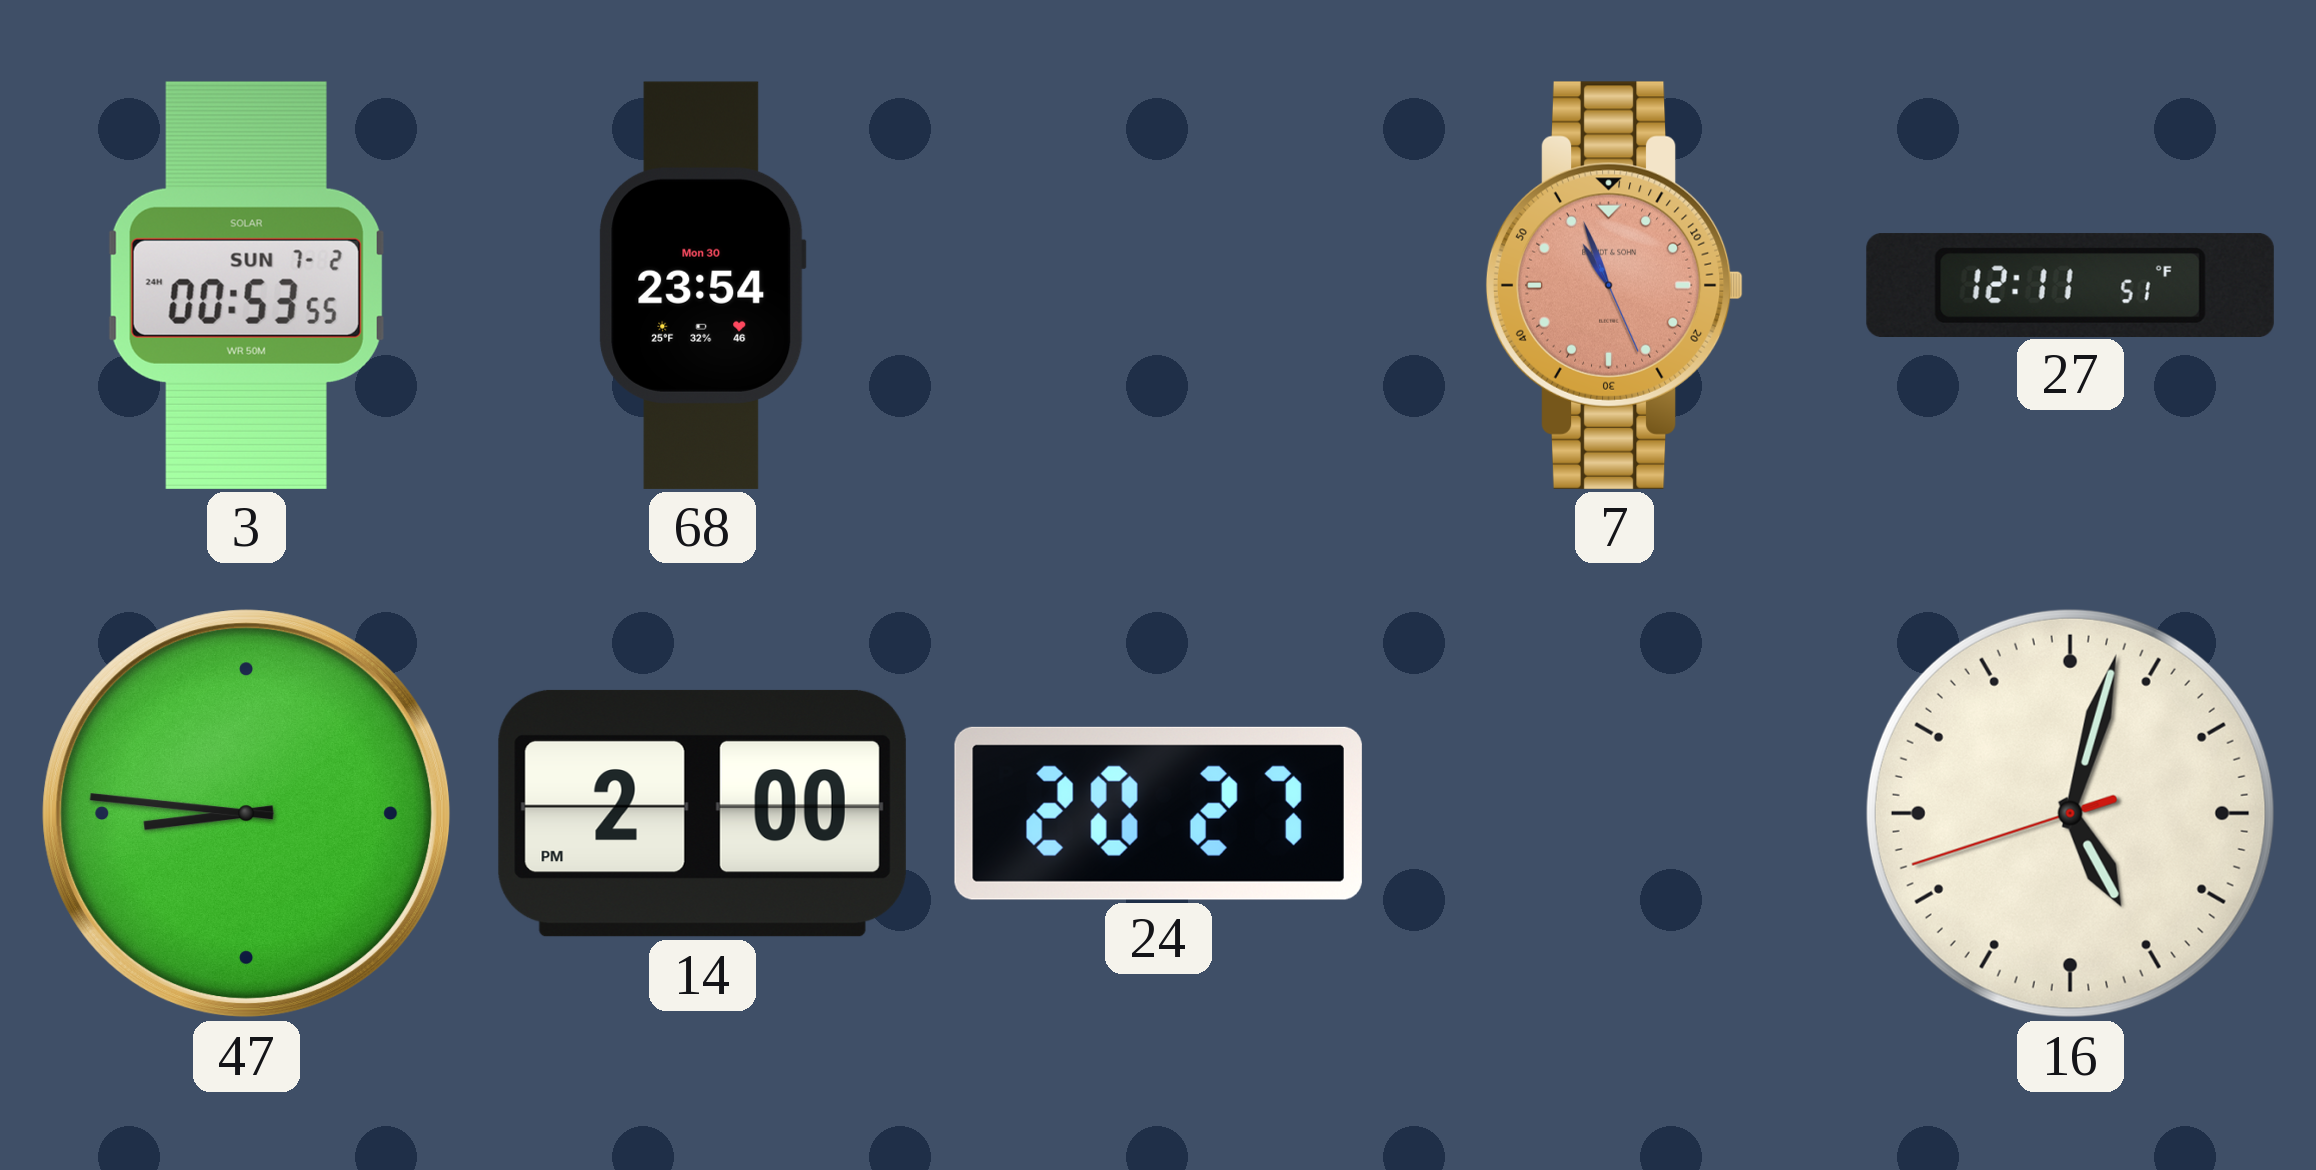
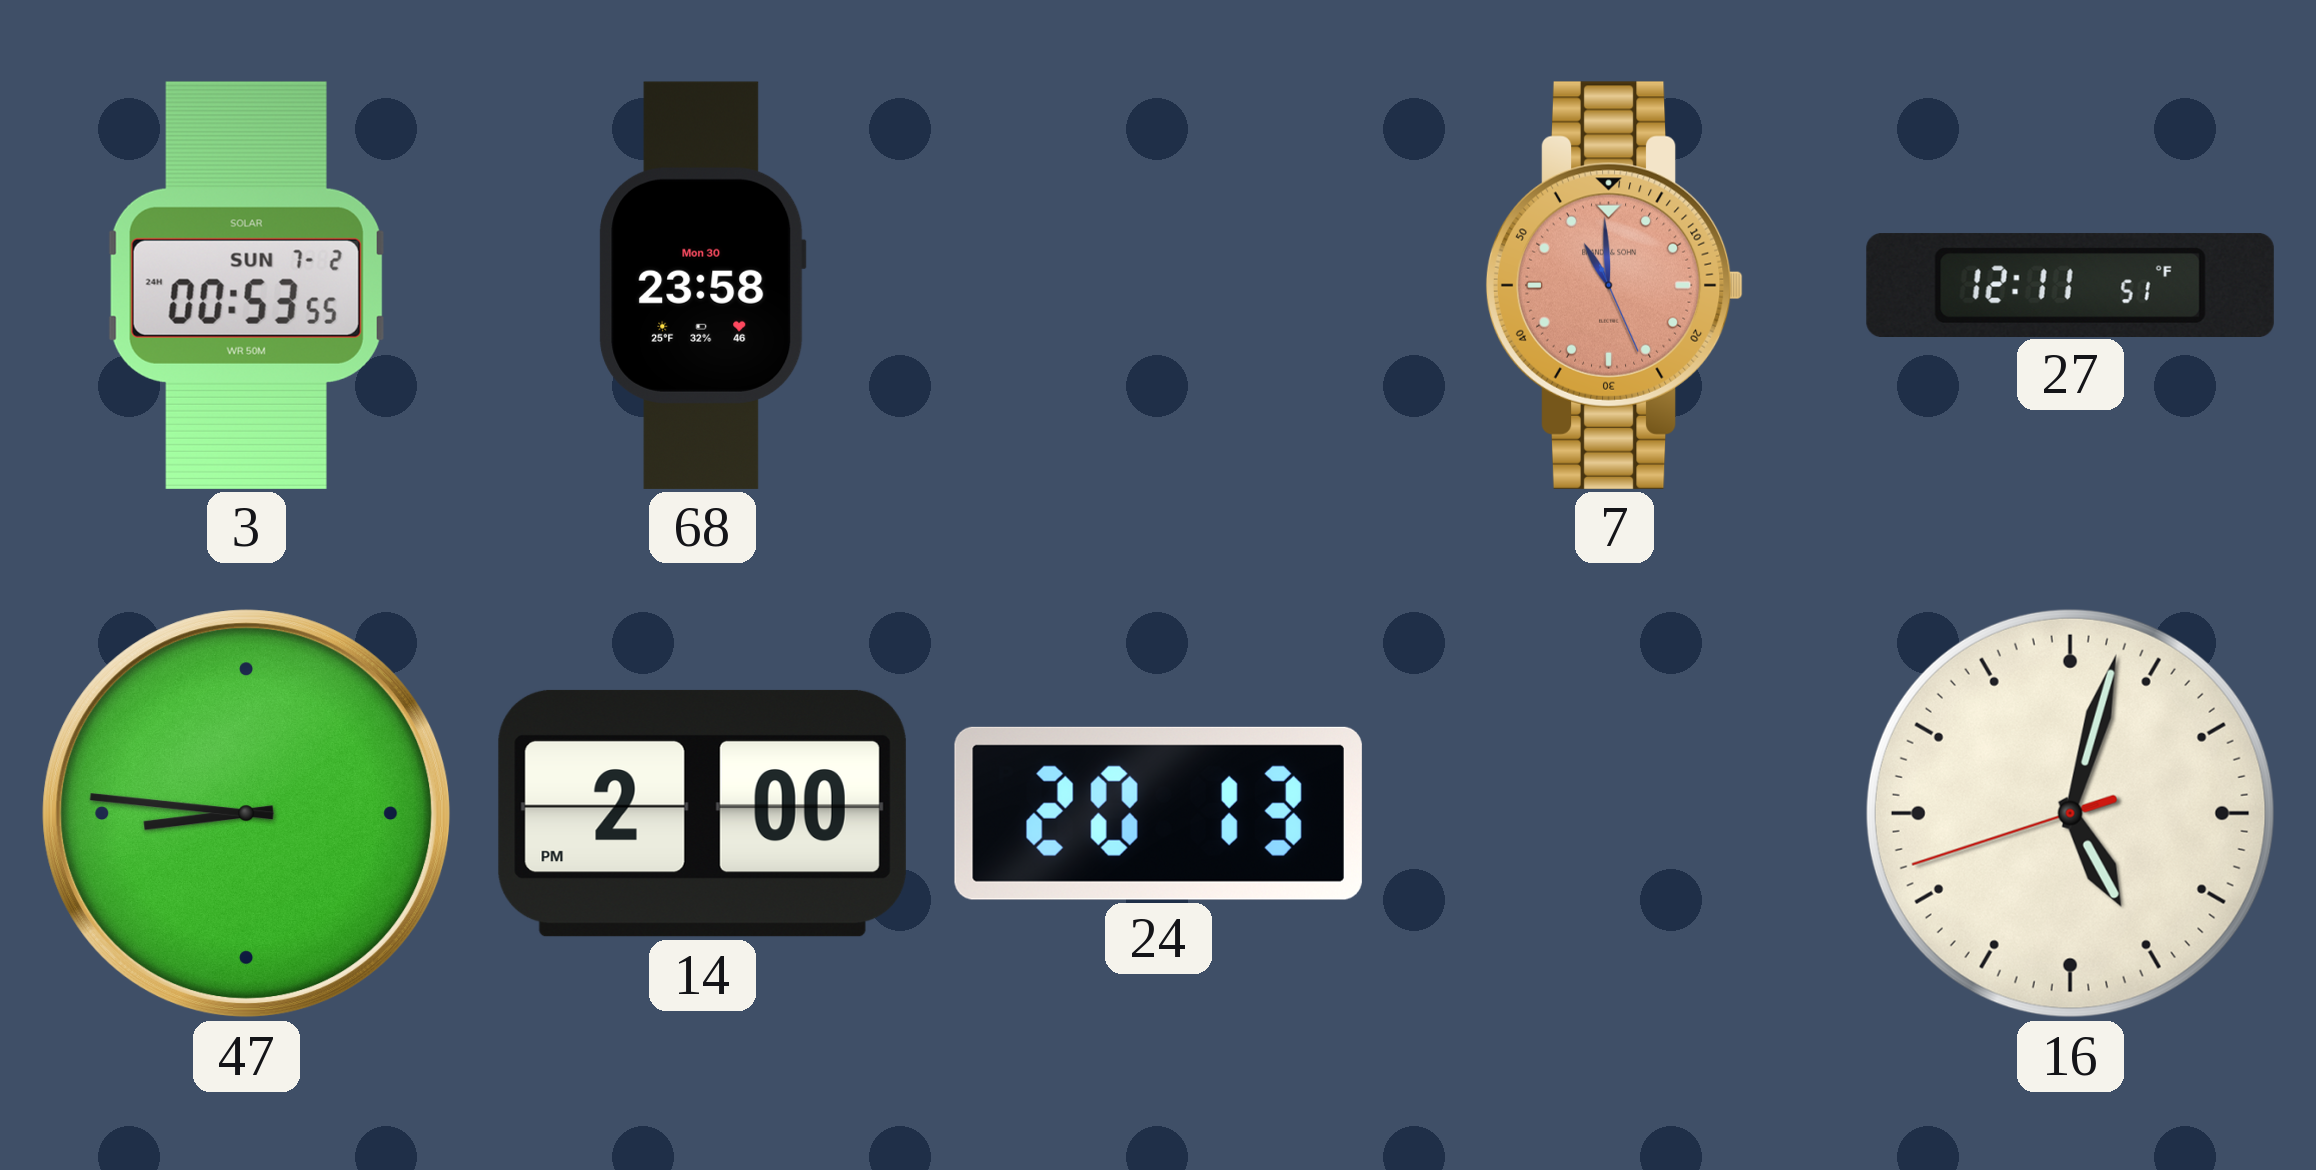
68: 23:54 -> 23:58
7: 10:56 -> 10:59
24: 20:27 -> 20:13
